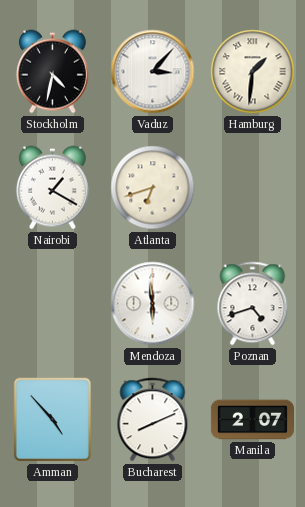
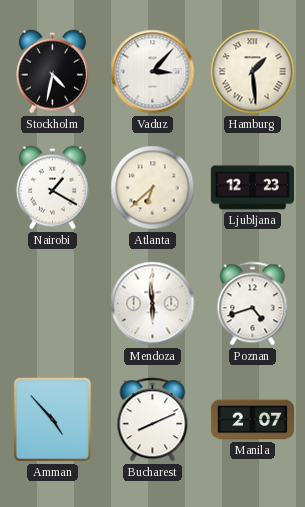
Hamburg: 1:31 -> 1:29
Atlanta: 6:42 -> 6:38
Ljubljana: none -> 12:23
